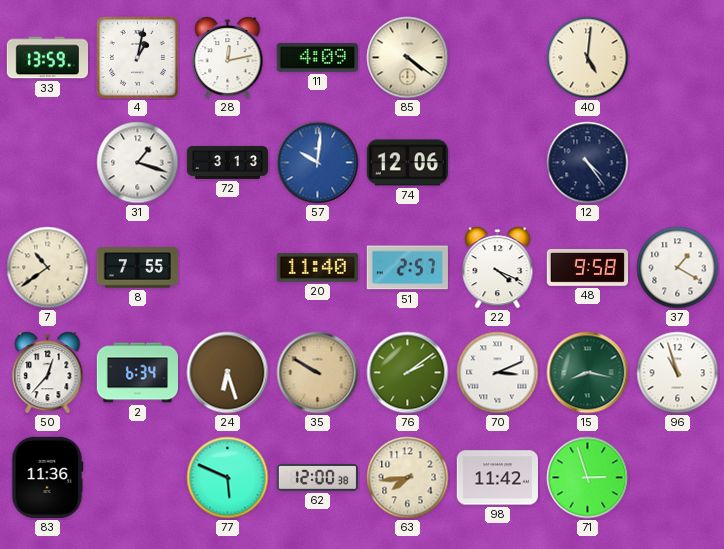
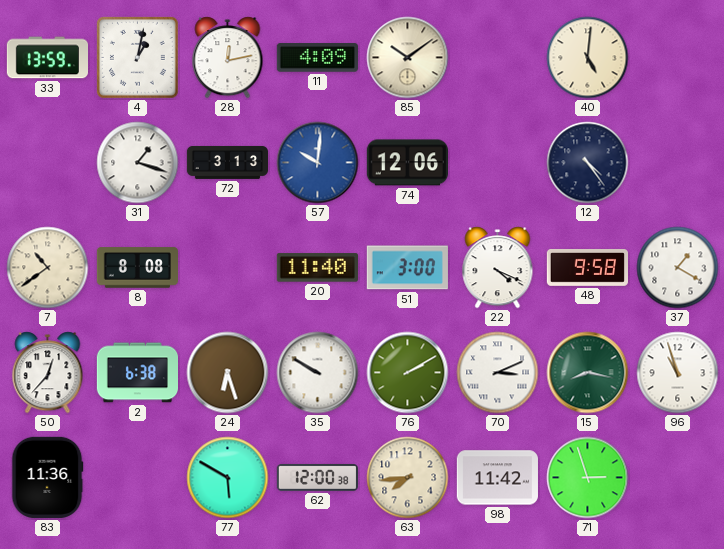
85: 4:21 -> 10:09
8: 7:55 -> 8:08
51: 2:57 -> 3:00
2: 6:34 -> 6:38
35 dial: champagne -> white
76: 2:09 -> 2:10
77: 5:49 -> 5:50
